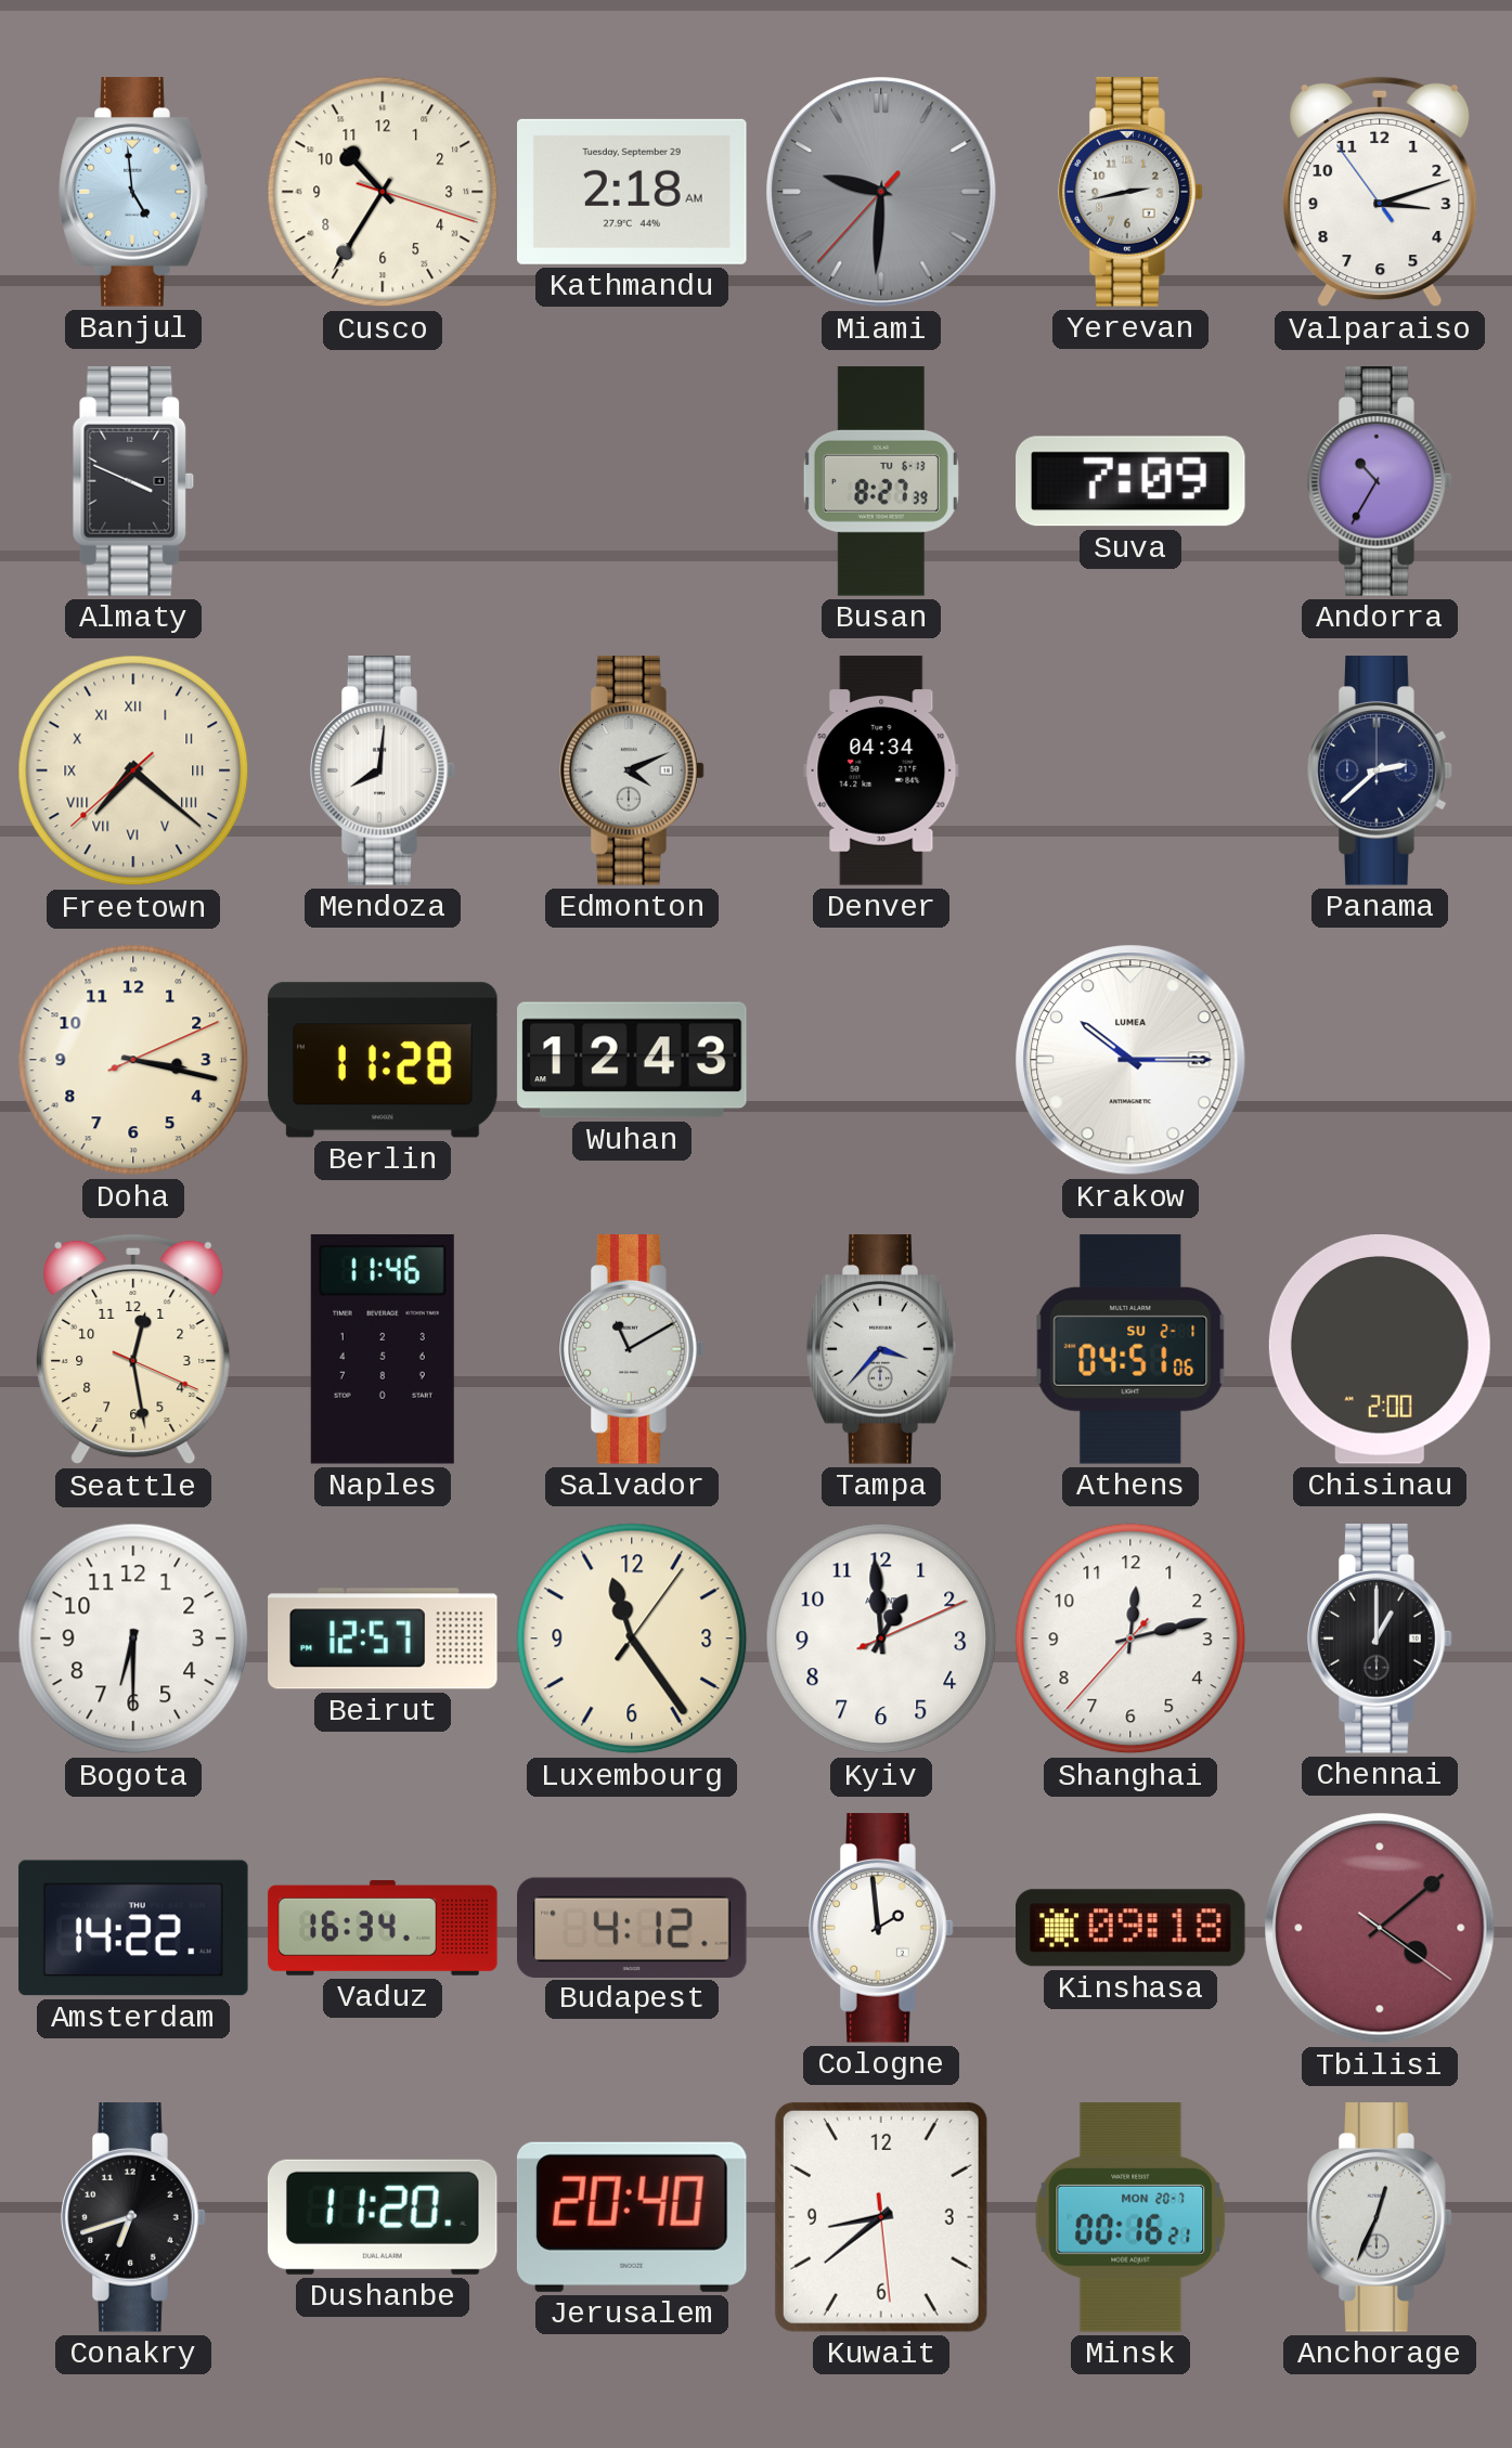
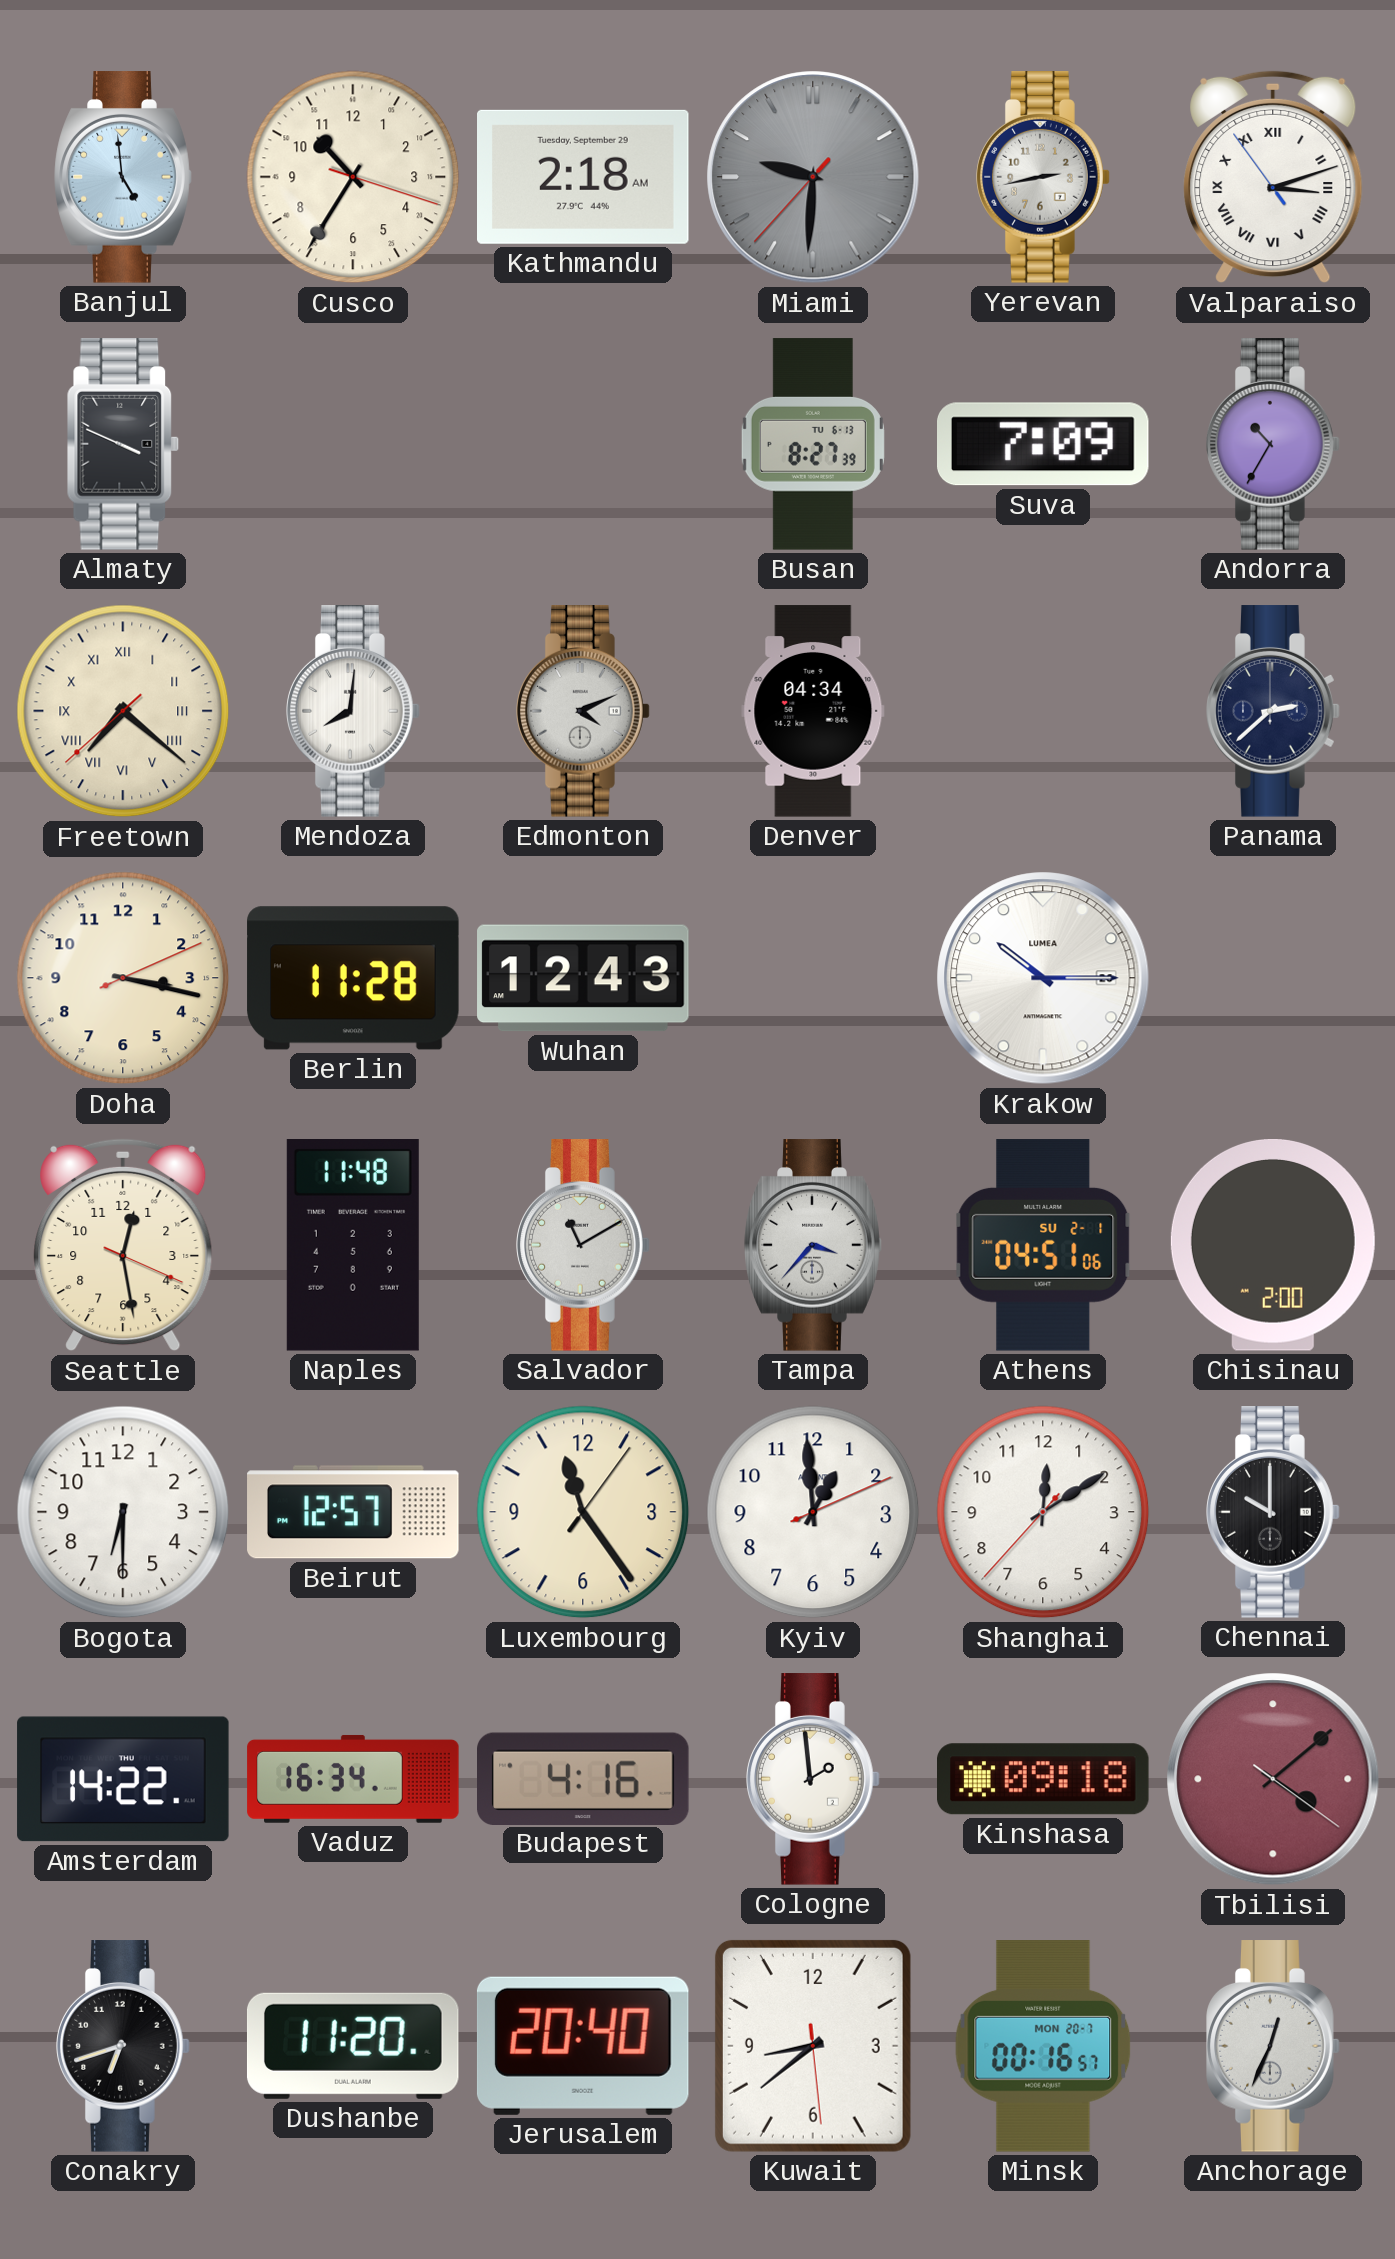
Valparaiso numerals: Arabic -> Roman
Naples: 11:46 -> 11:48
Shanghai: 12:12 -> 12:09
Chennai: 1:00 -> 10:00
Budapest: 4:12 -> 4:16
Minsk: 00:16:21 -> 00:16:57
